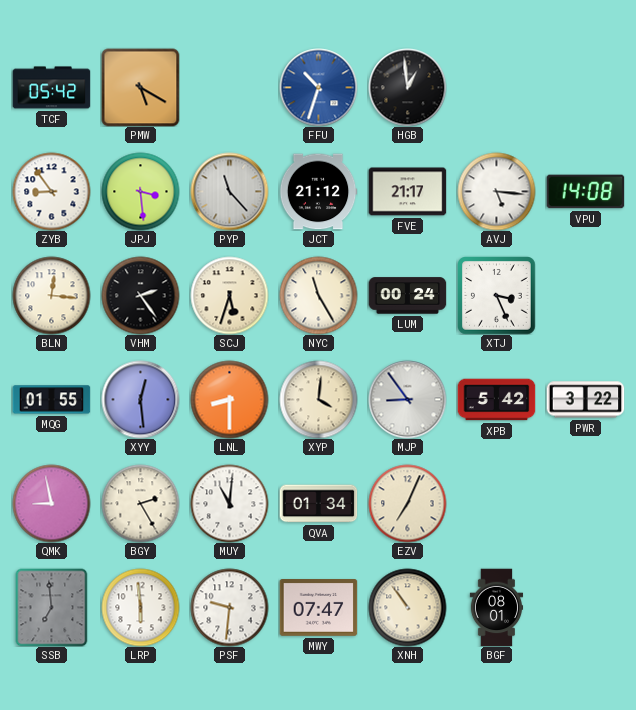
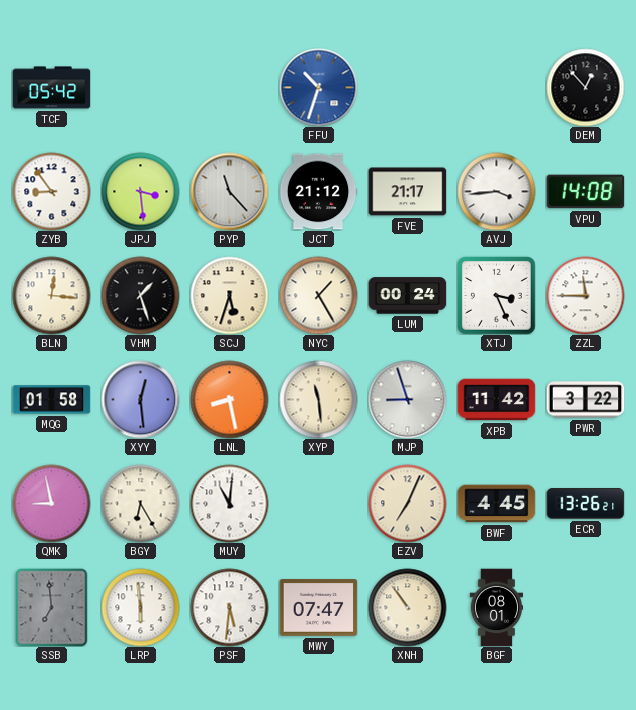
PMW: 5:20 -> none
HGB: 12:59 -> none
DEM: none -> 12:53
AVJ: 5:16 -> 3:44
VHM: 2:24 -> 1:27
NYC: 11:25 -> 1:25
ZZL: none -> 11:45
MQG: 01:55 -> 01:58
LNL: 8:30 -> 8:28
XYP: 4:01 -> 11:29
MJP: 8:54 -> 8:57
XPB: 5:42 -> 11:42
BGY: 2:25 -> 6:25
QVA: 01:34 -> none
BWF: none -> 4:45
ECR: none -> 13:26
PSF: 9:31 -> 5:31
